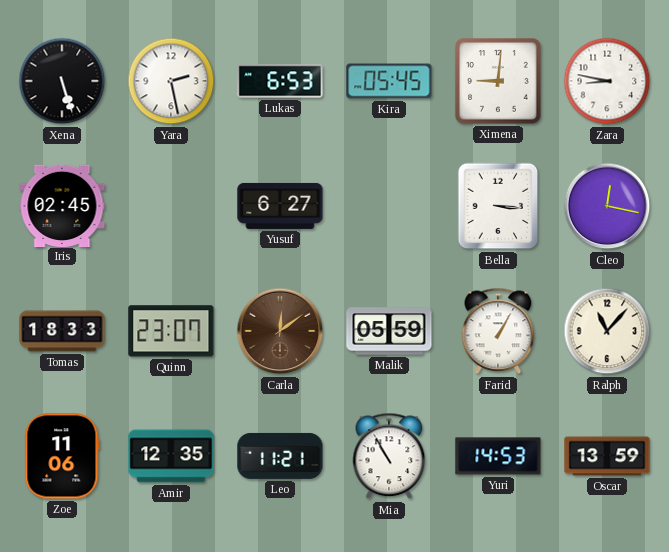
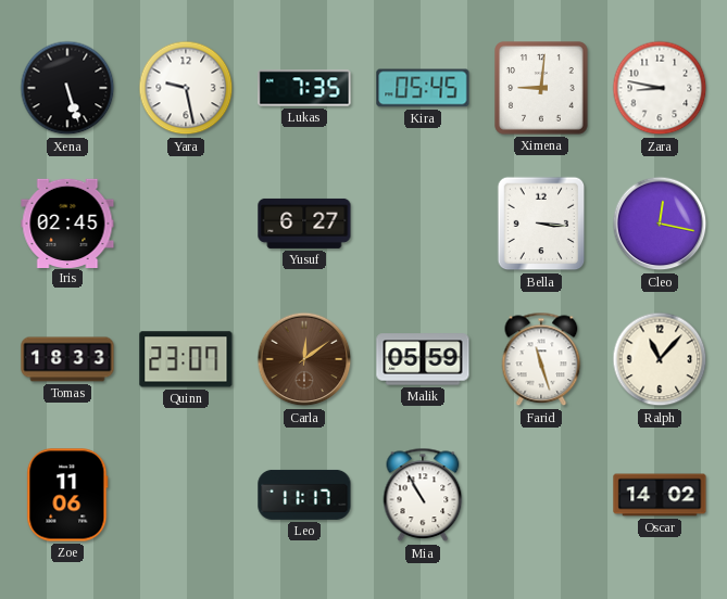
Yara: 2:28 -> 9:28
Lukas: 6:53 -> 7:35
Farid: 1:05 -> 11:27
Amir: 12:35 -> none
Leo: 11:21 -> 11:17
Yuri: 14:53 -> none
Oscar: 13:59 -> 14:02
